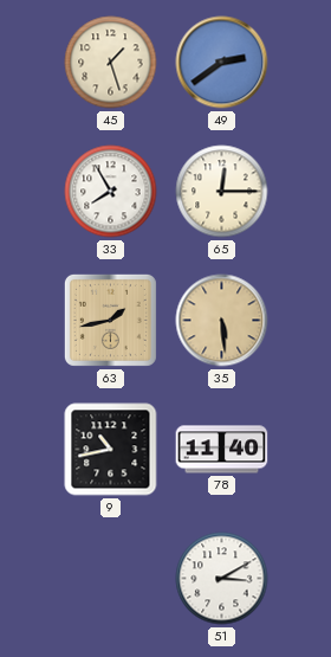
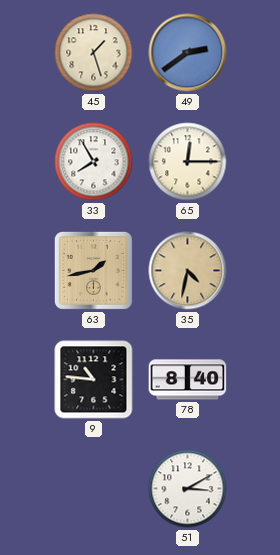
35: 5:29 -> 4:32
9: 10:43 -> 10:46
78: 11:40 -> 8:40
